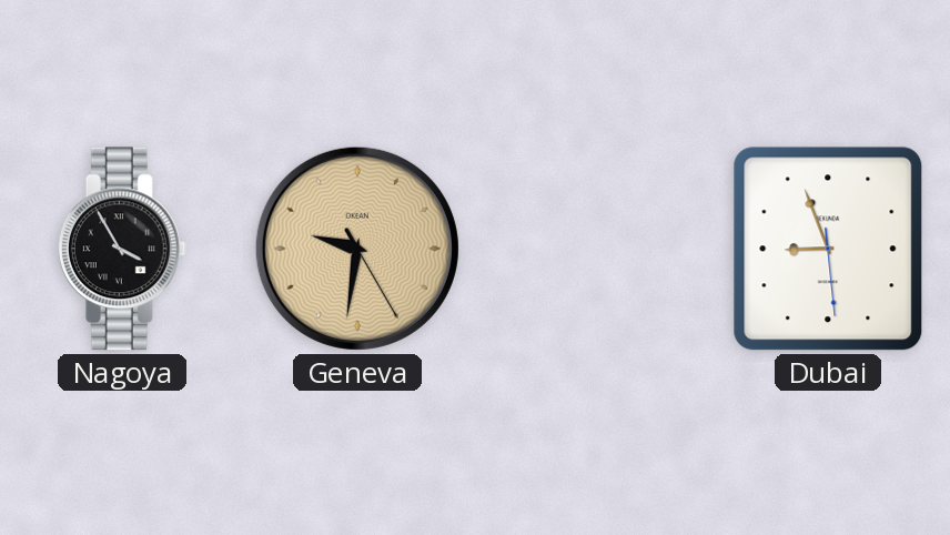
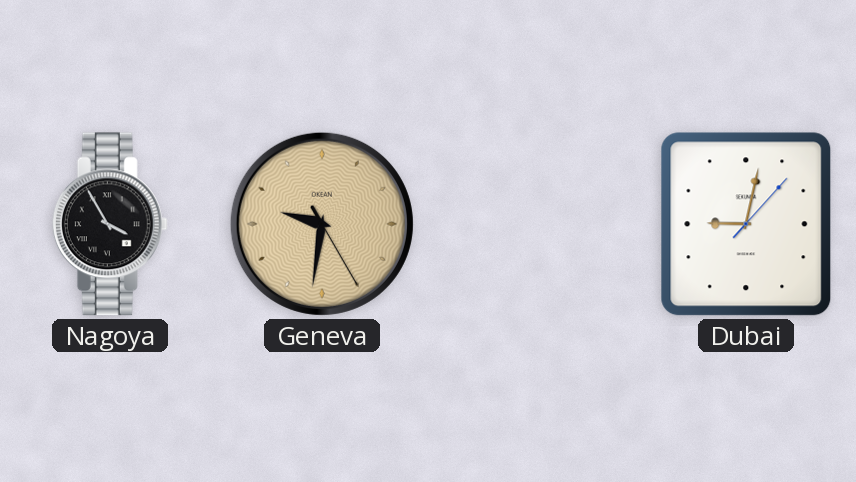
Dubai: 8:56 -> 9:02
